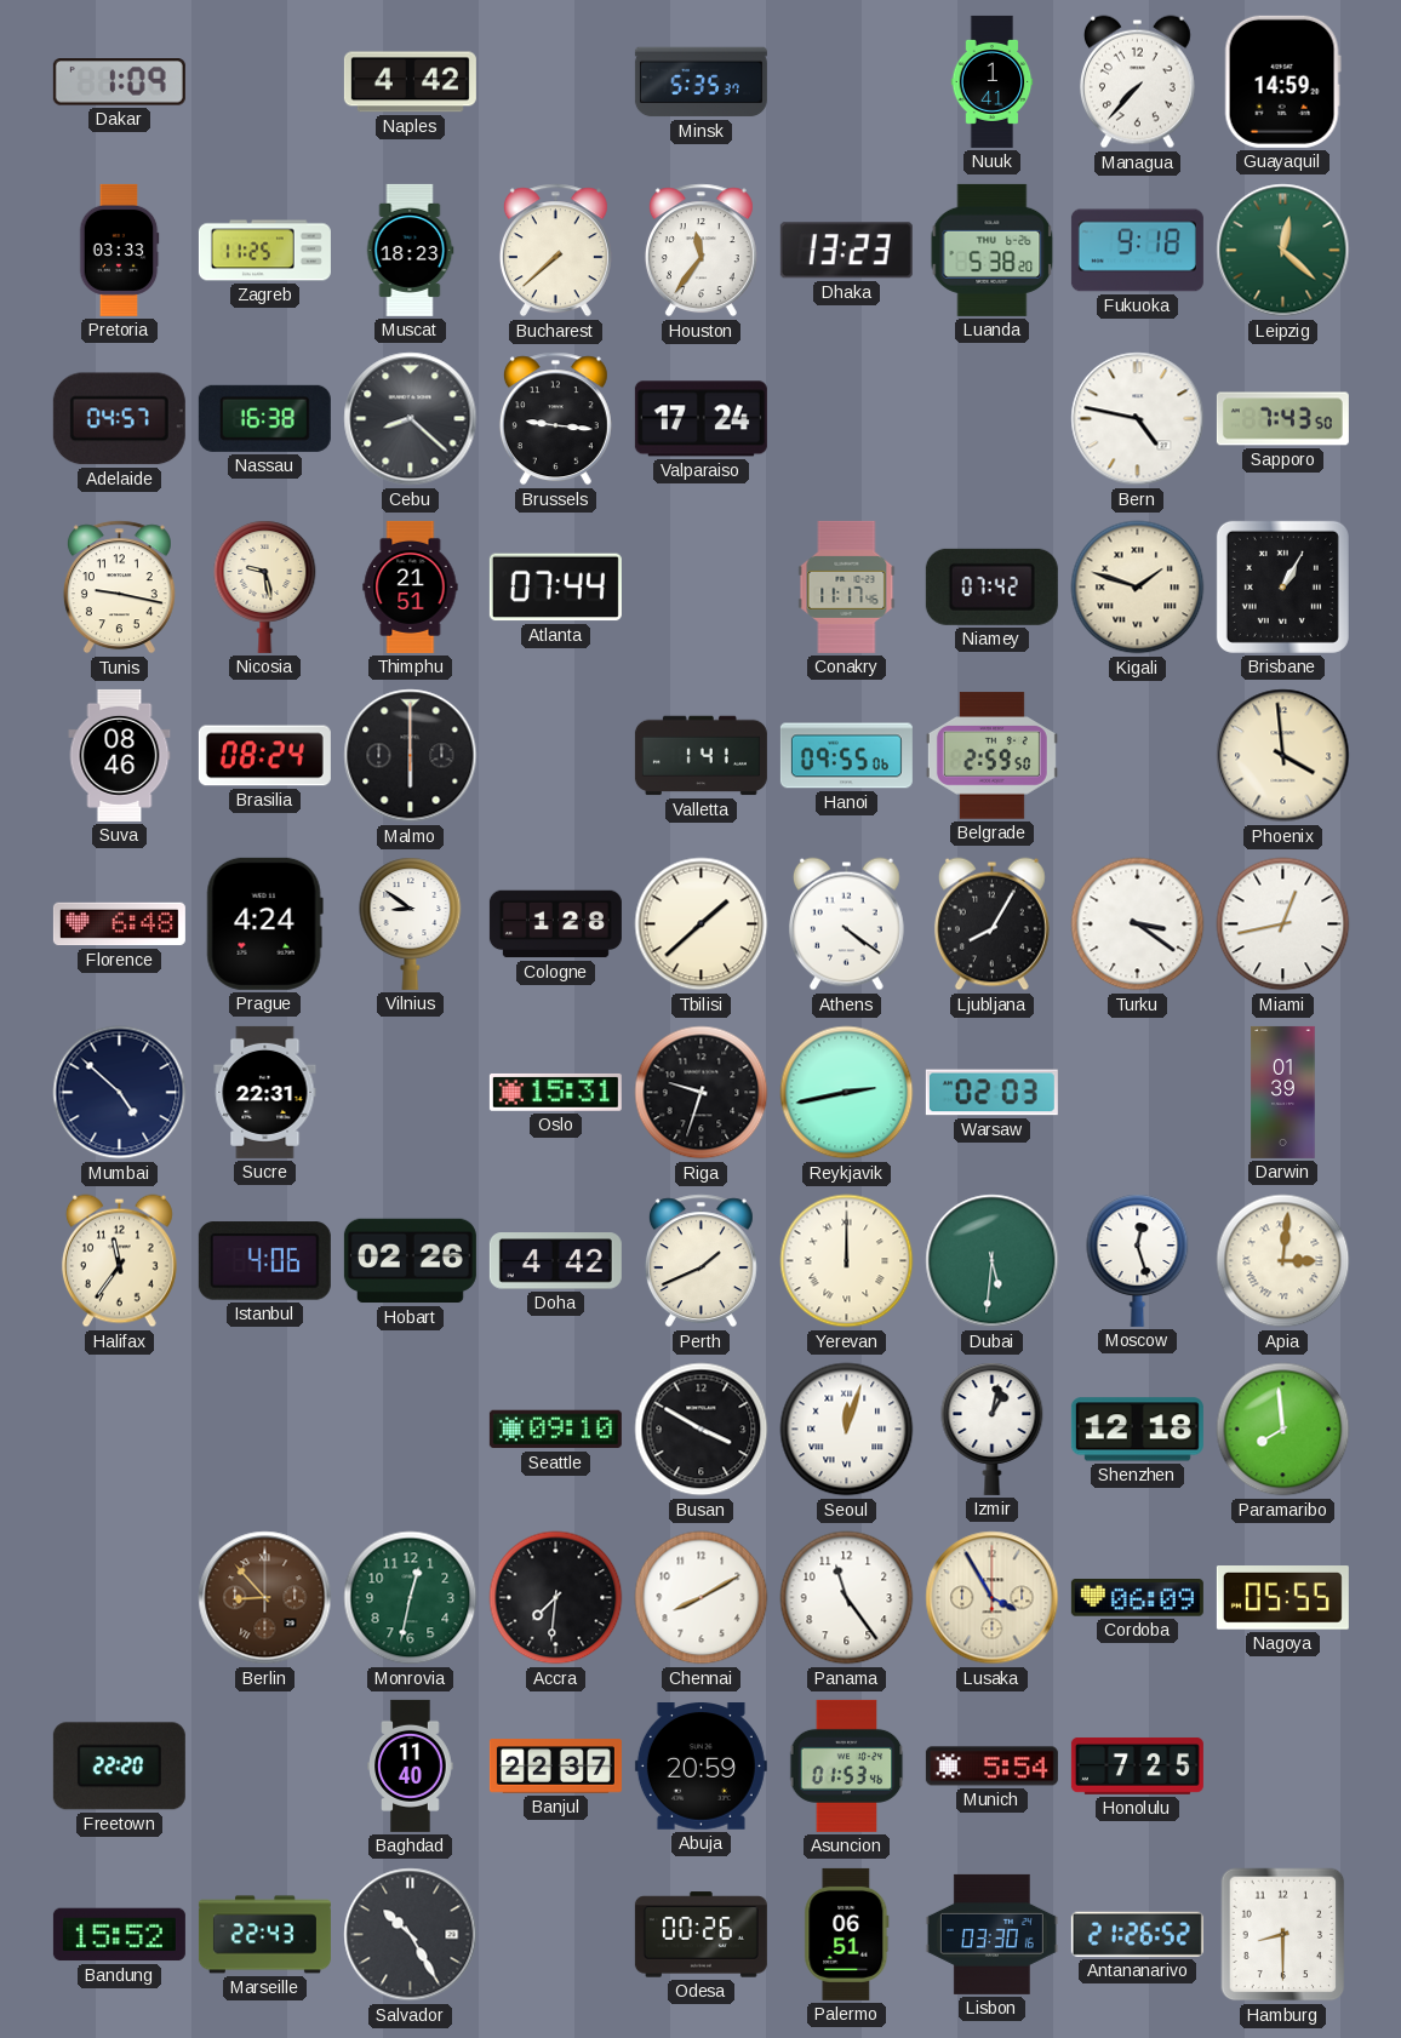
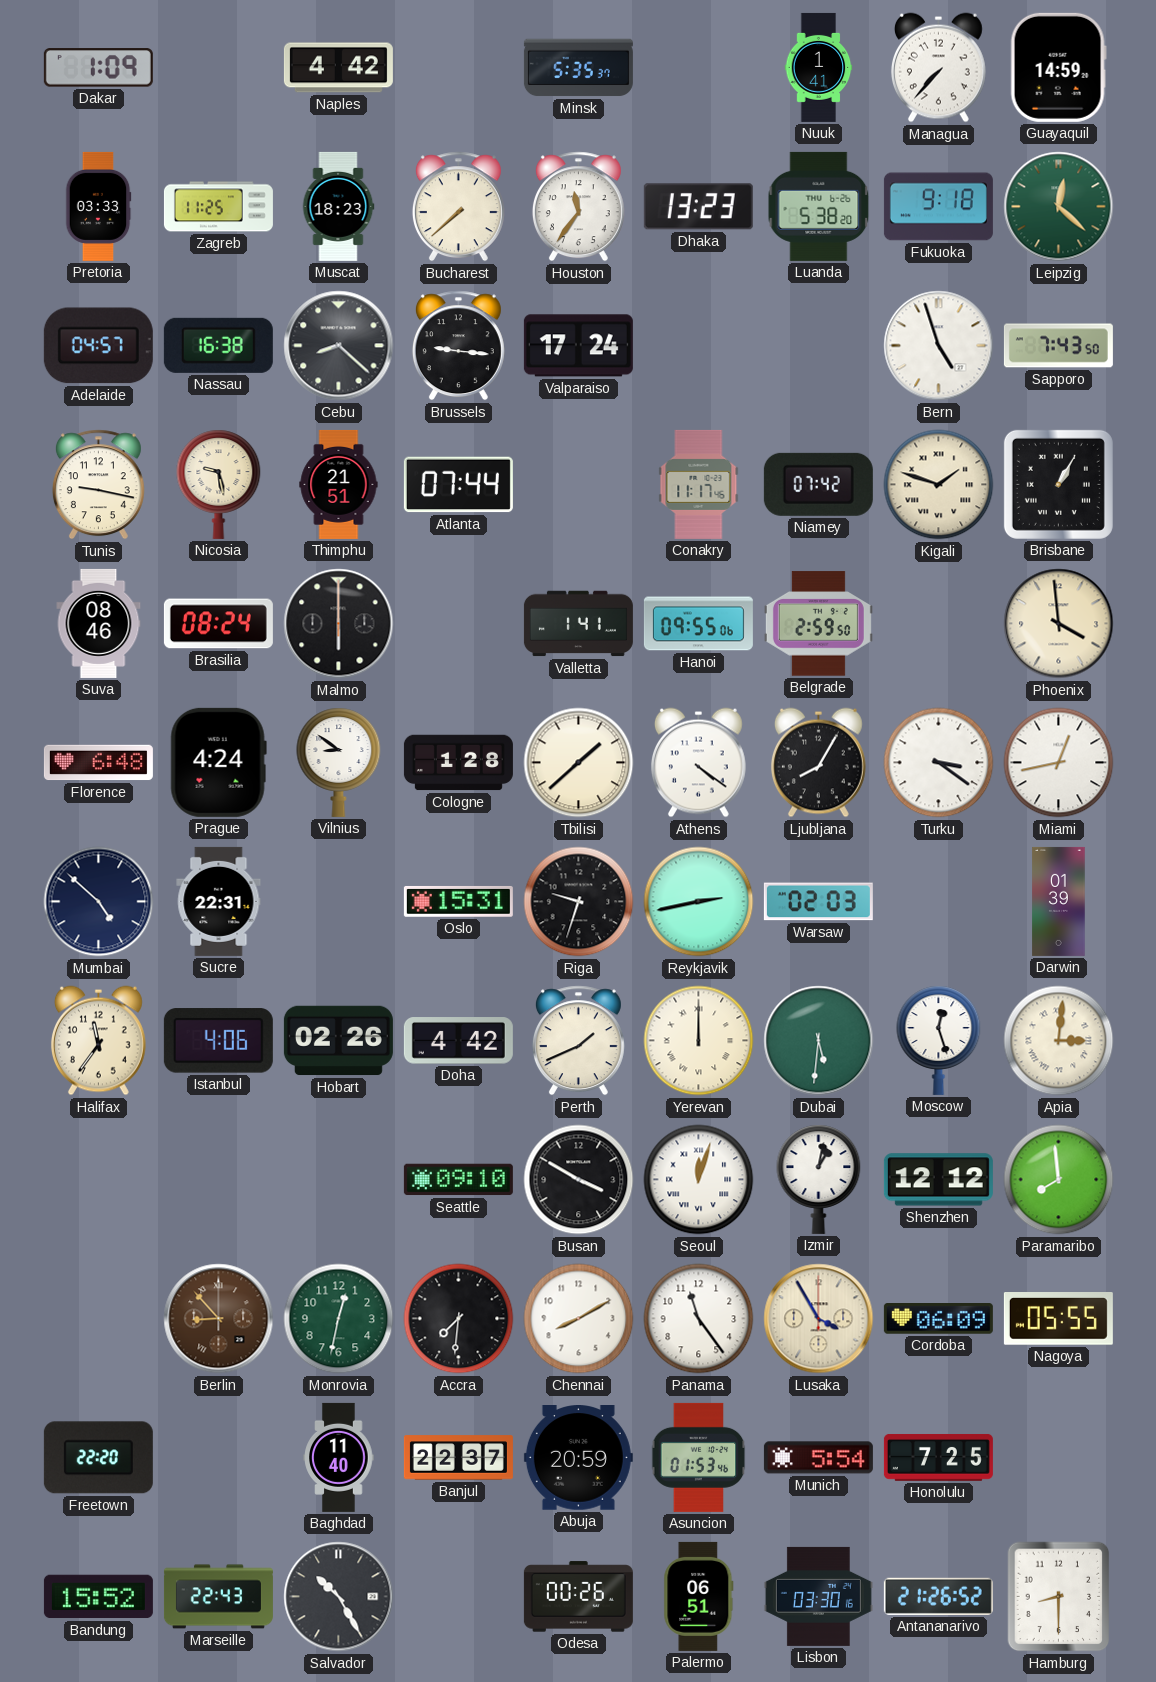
Bern: 4:47 -> 4:57
Shenzhen: 12:18 -> 12:12
